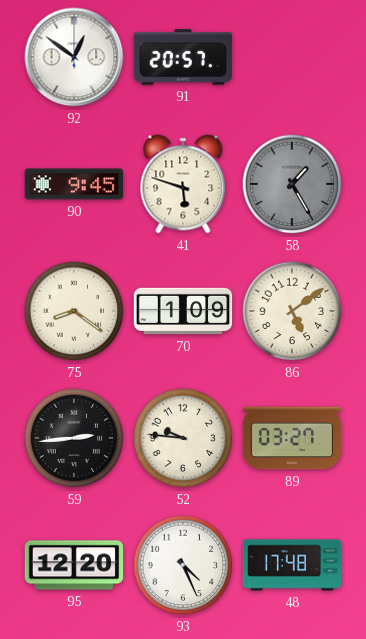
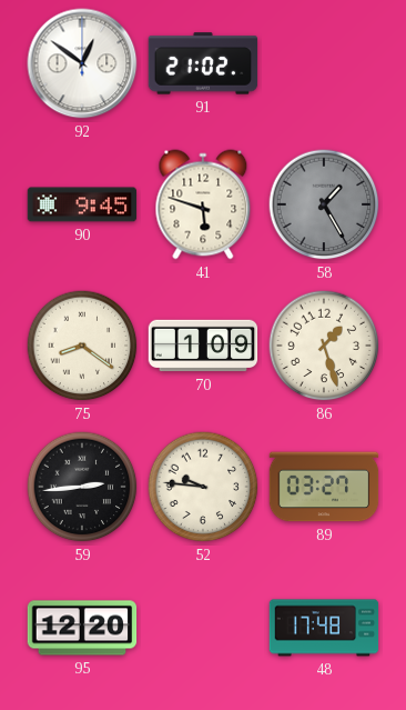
91: 20:57 -> 21:02
86: 5:09 -> 1:27
93: 4:26 -> none
